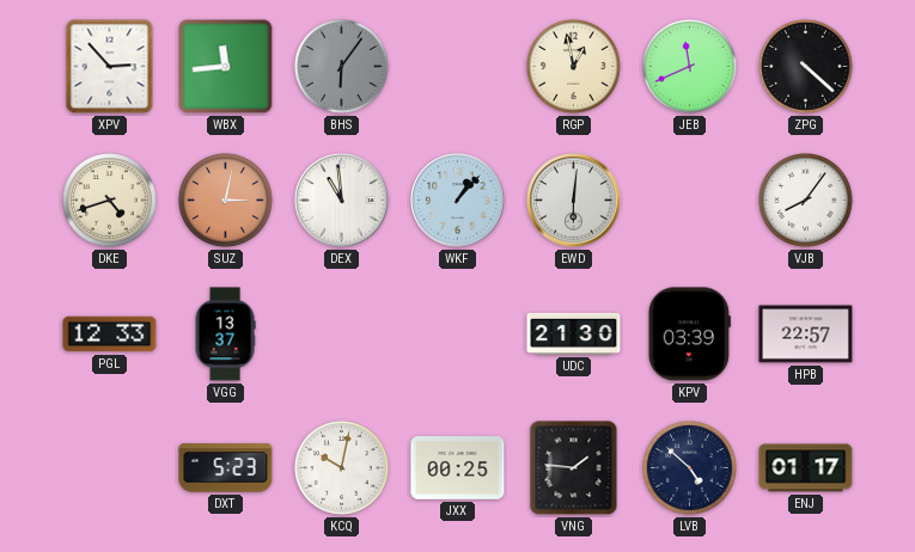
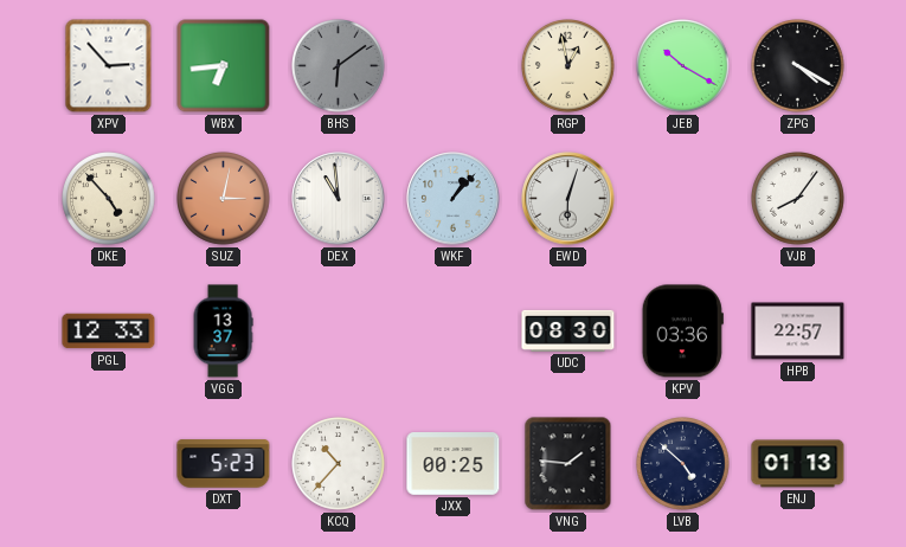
WBX: 11:44 -> 6:44
BHS: 6:06 -> 6:09
JEB: 11:41 -> 10:20
ZPG: 4:22 -> 4:20
DKE: 4:42 -> 4:53
EWD: 6:01 -> 6:03
UDC: 21:30 -> 08:30
KPV: 03:39 -> 03:36
KCQ: 10:02 -> 10:37
ENJ: 01:17 -> 01:13
